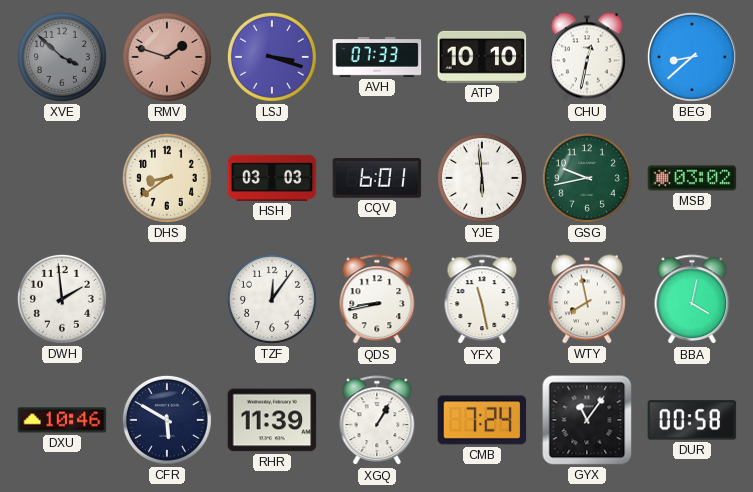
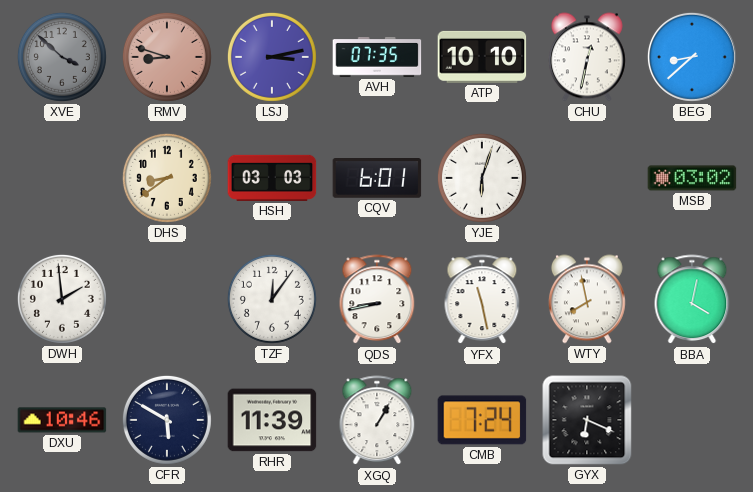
RMV: 1:48 -> 8:48
LSJ: 3:18 -> 3:13
AVH: 07:33 -> 07:35
YJE: 5:59 -> 6:03
GSG: 9:43 -> none
GYX: 11:06 -> 6:19
DUR: 00:58 -> none
